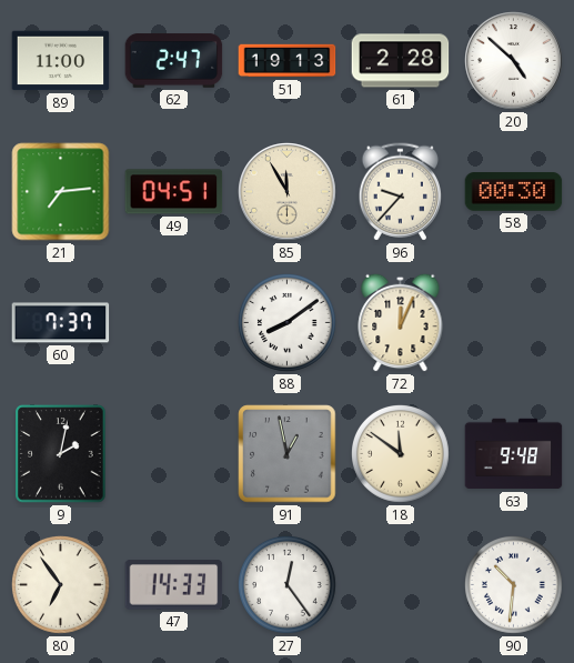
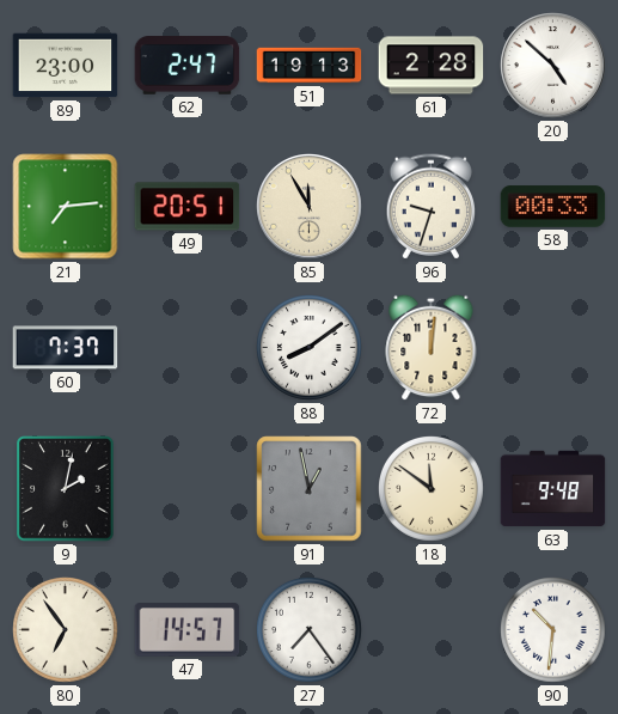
89: 11:00 -> 23:00
49: 04:51 -> 20:51
96: 9:37 -> 9:33
58: 00:30 -> 00:33
72: 12:04 -> 12:01
47: 14:33 -> 14:57
27: 12:24 -> 7:24
